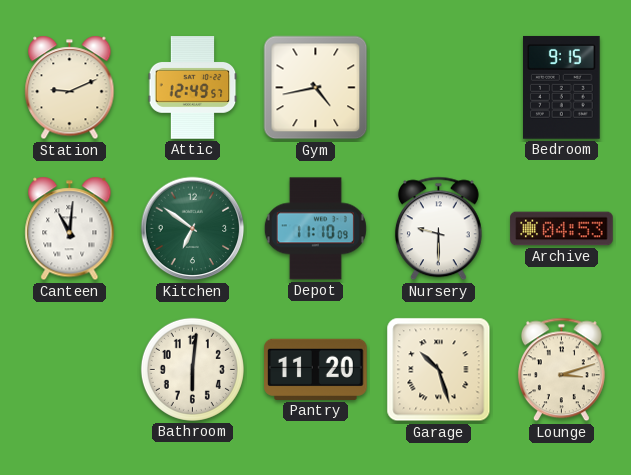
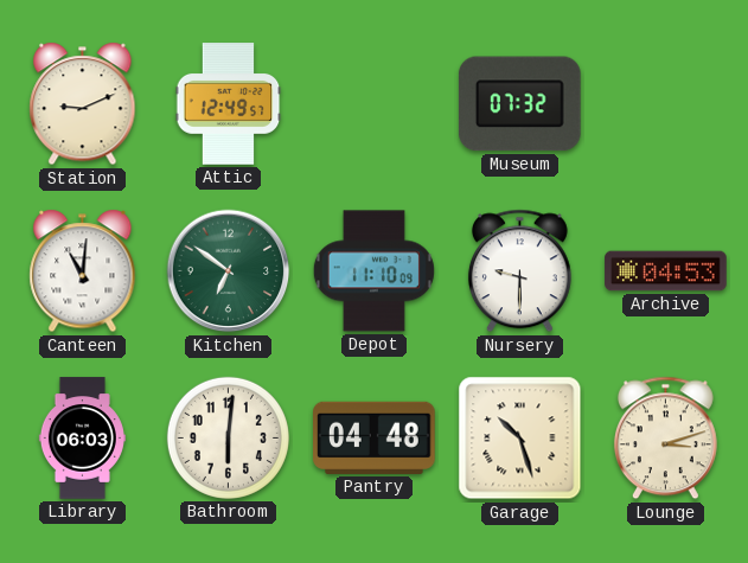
Gym: 4:43 -> none
Museum: none -> 07:32
Bedroom: 9:15 -> none
Library: none -> 06:03
Pantry: 11:20 -> 04:48
